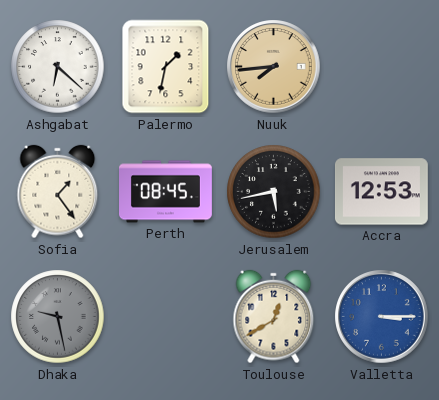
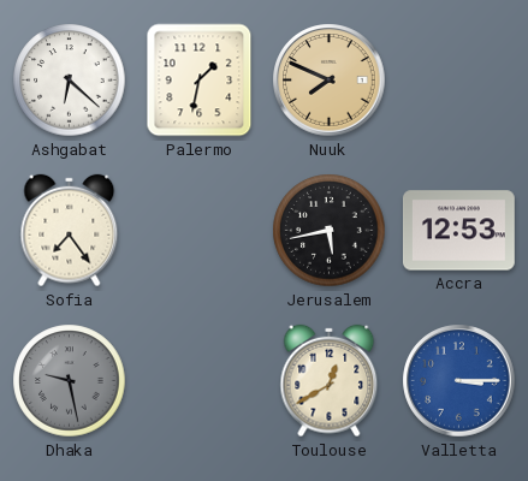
Nuuk: 7:44 -> 7:49
Sofia: 1:24 -> 7:24
Perth: 08:45 -> none
